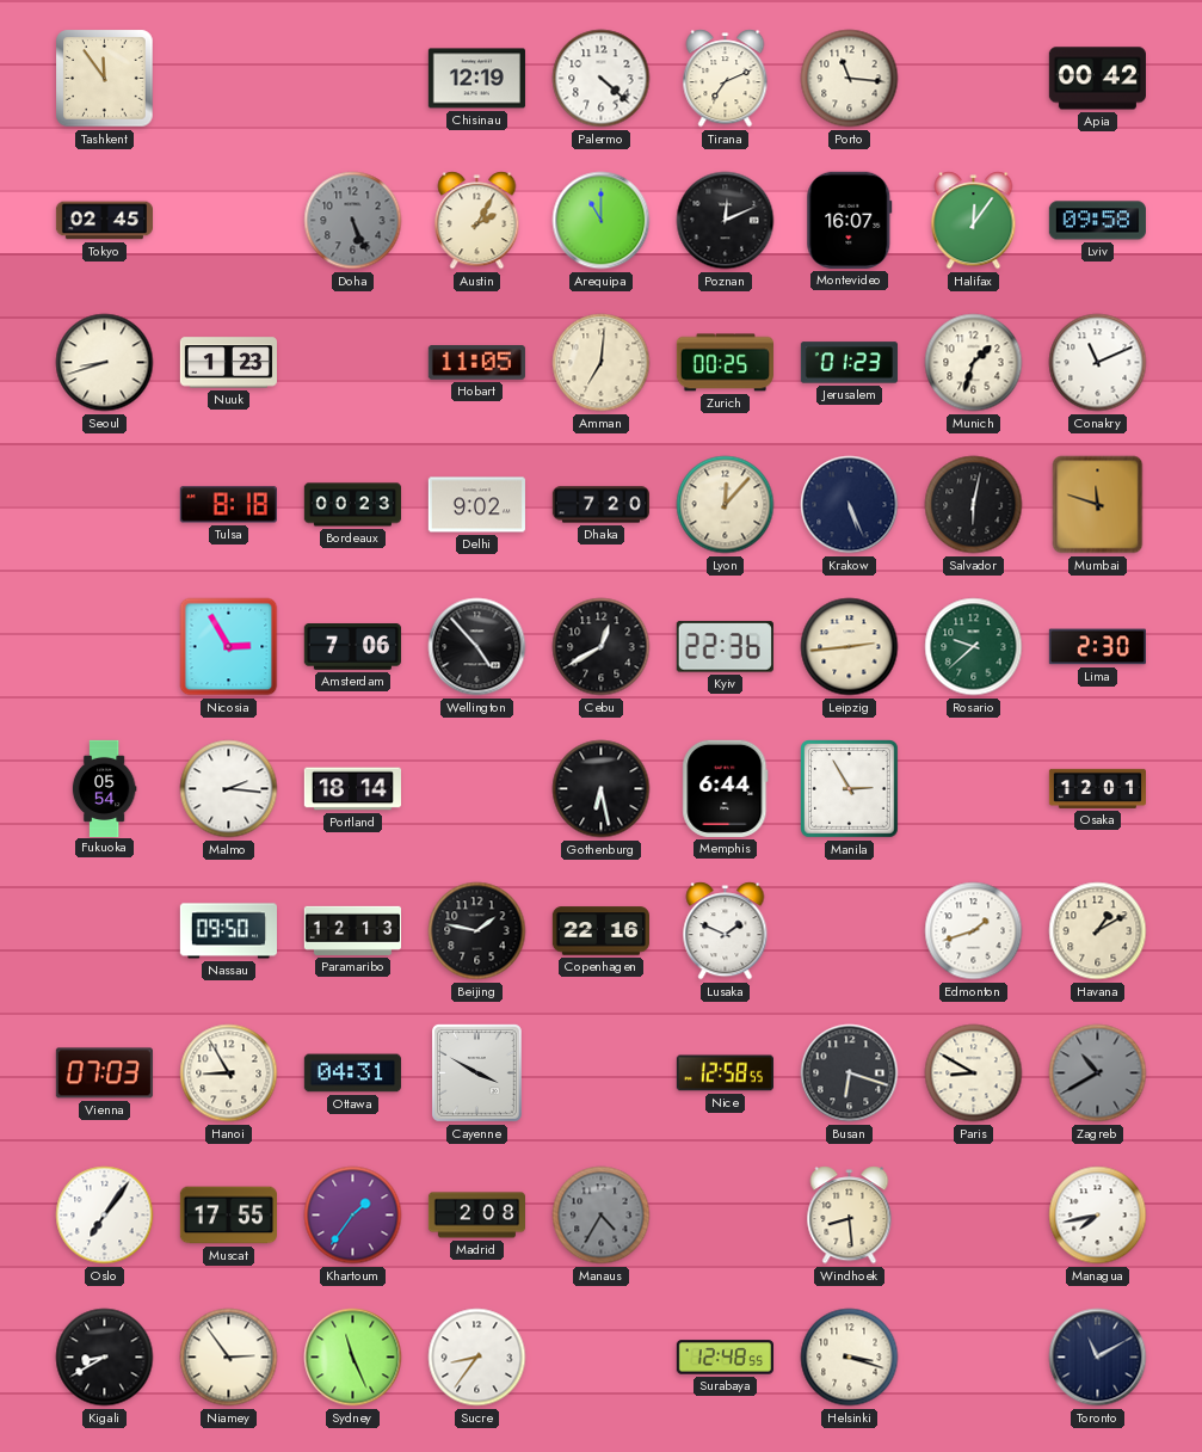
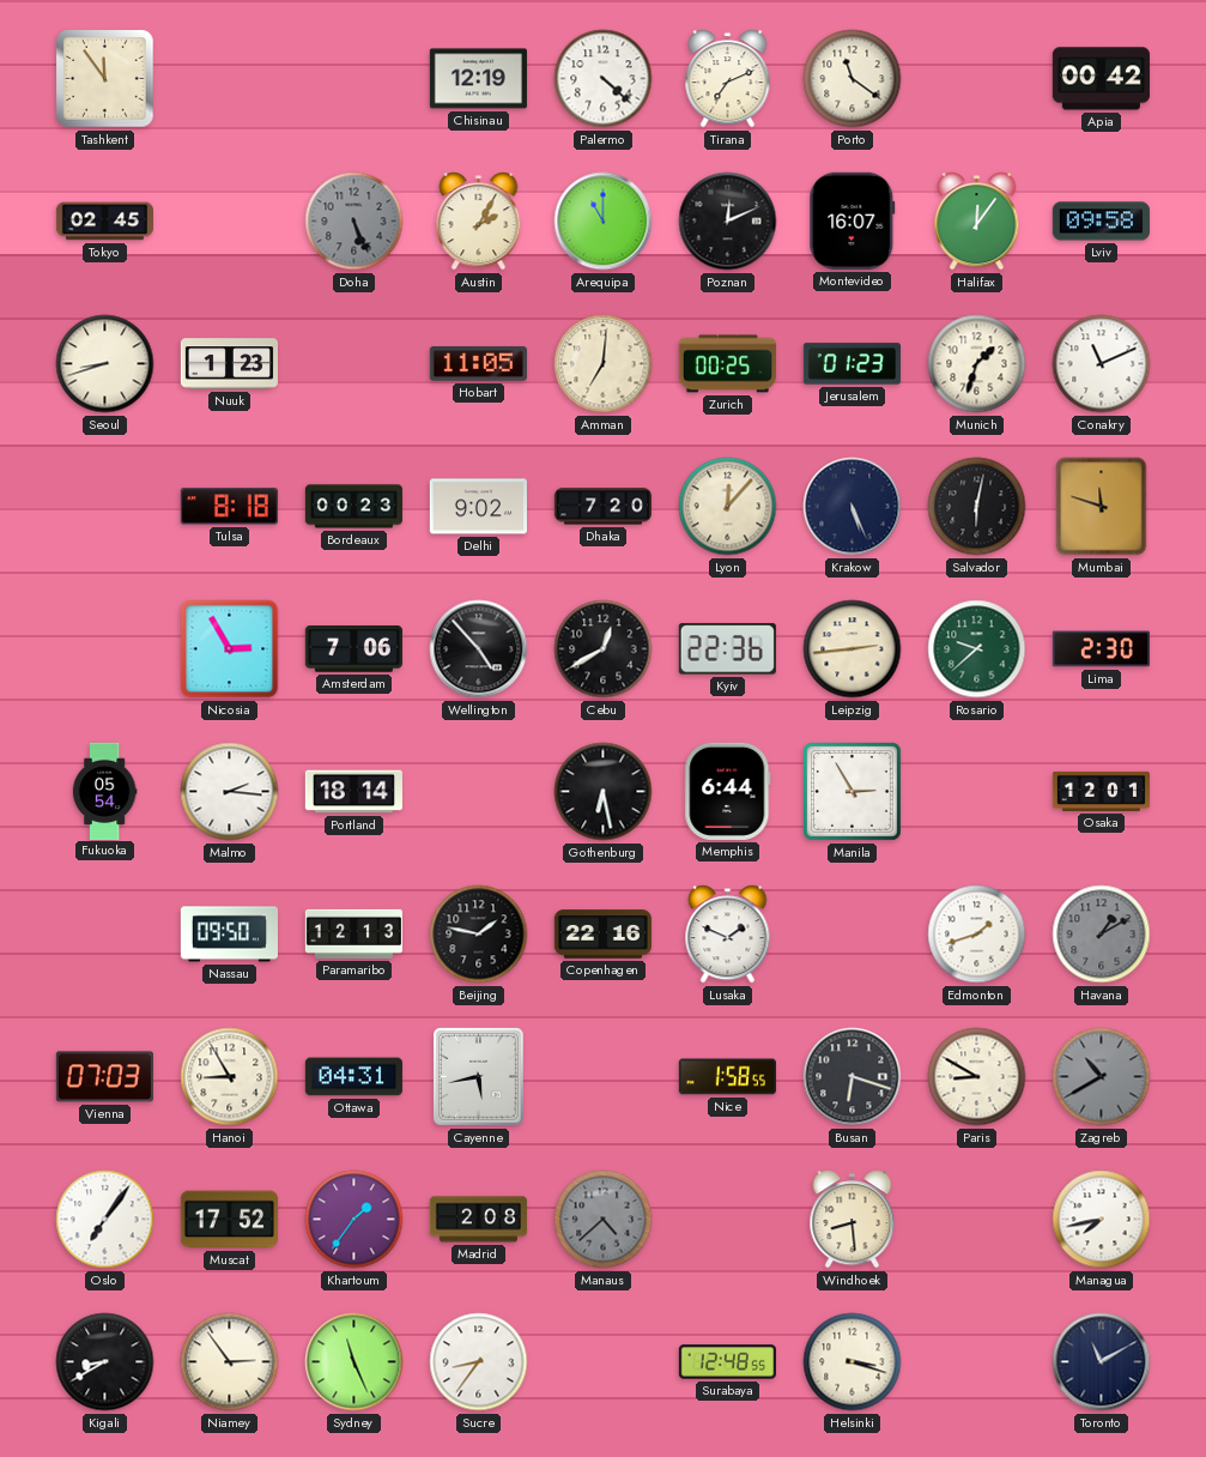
Porto: 11:16 -> 11:21
Havana dial: cream -> grey
Cayenne: 3:50 -> 5:43
Nice: 12:58 -> 1:58
Muscat: 17:55 -> 17:52
Manaus: 4:35 -> 4:38
